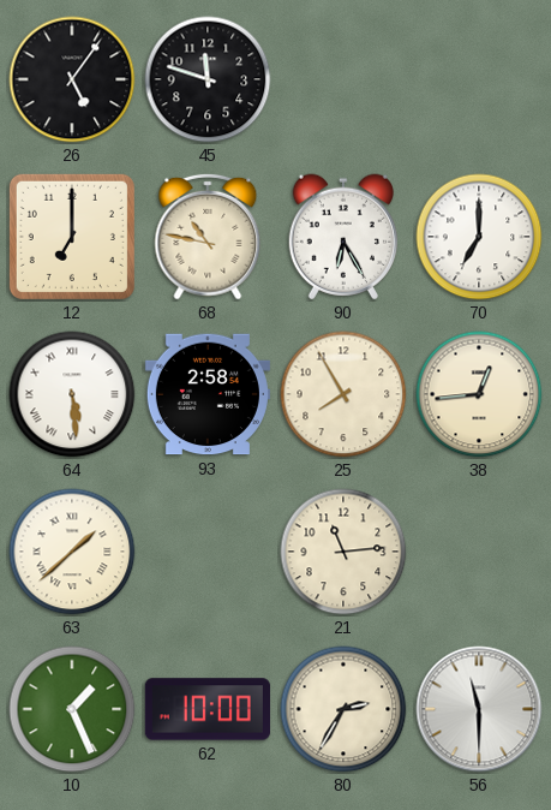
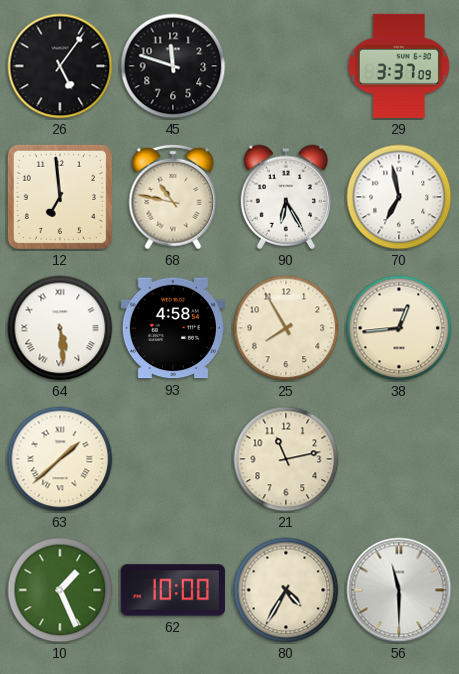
29: none -> 3:37
12: 7:00 -> 6:59
70: 7:00 -> 6:58
93: 2:58 -> 4:58
21: 11:14 -> 11:13
80: 2:35 -> 4:35
